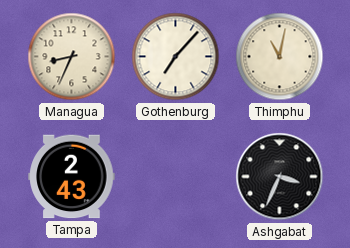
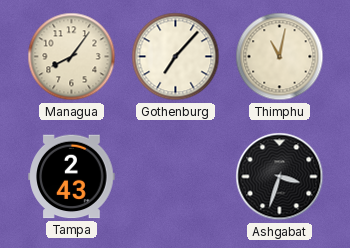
Managua: 8:34 -> 8:06
Ashgabat: 3:34 -> 3:33
